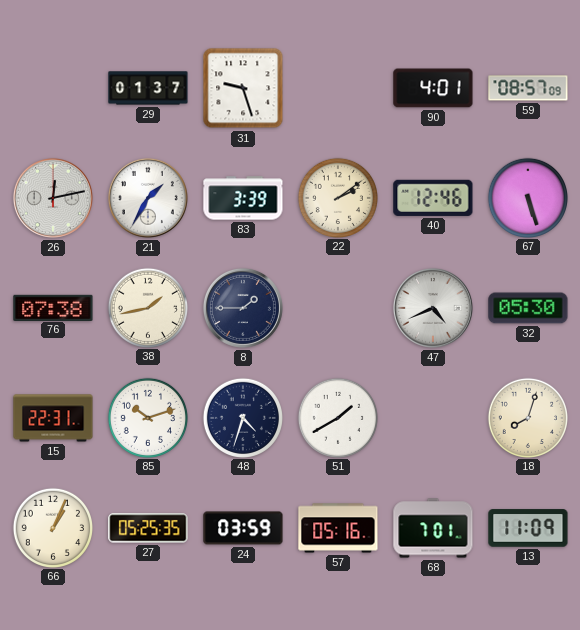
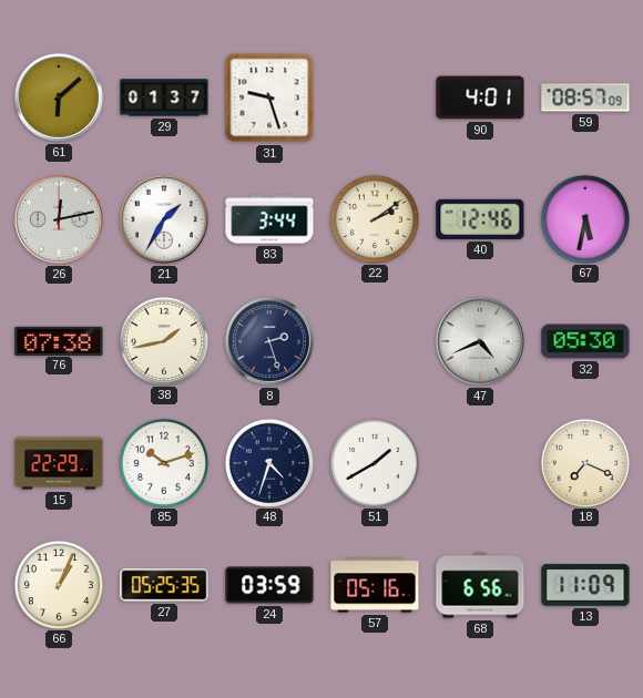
61: none -> 6:08
83: 3:39 -> 3:44
67: 5:27 -> 5:32
8: 1:45 -> 2:27
15: 22:31 -> 22:29
18: 8:03 -> 7:19
68: 7:01 -> 6:56
